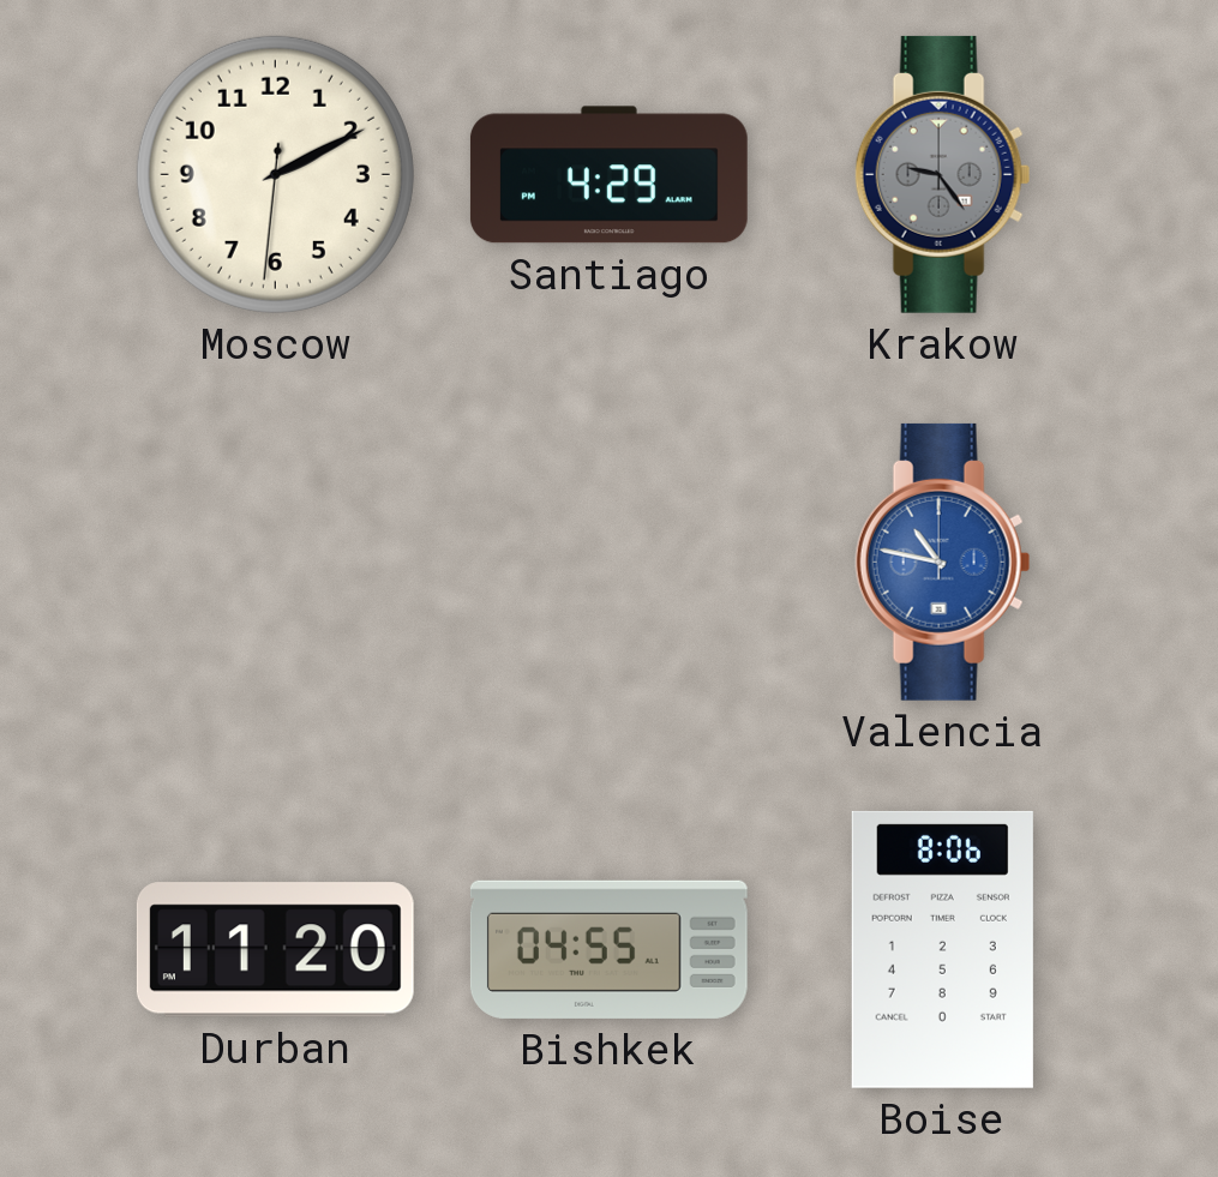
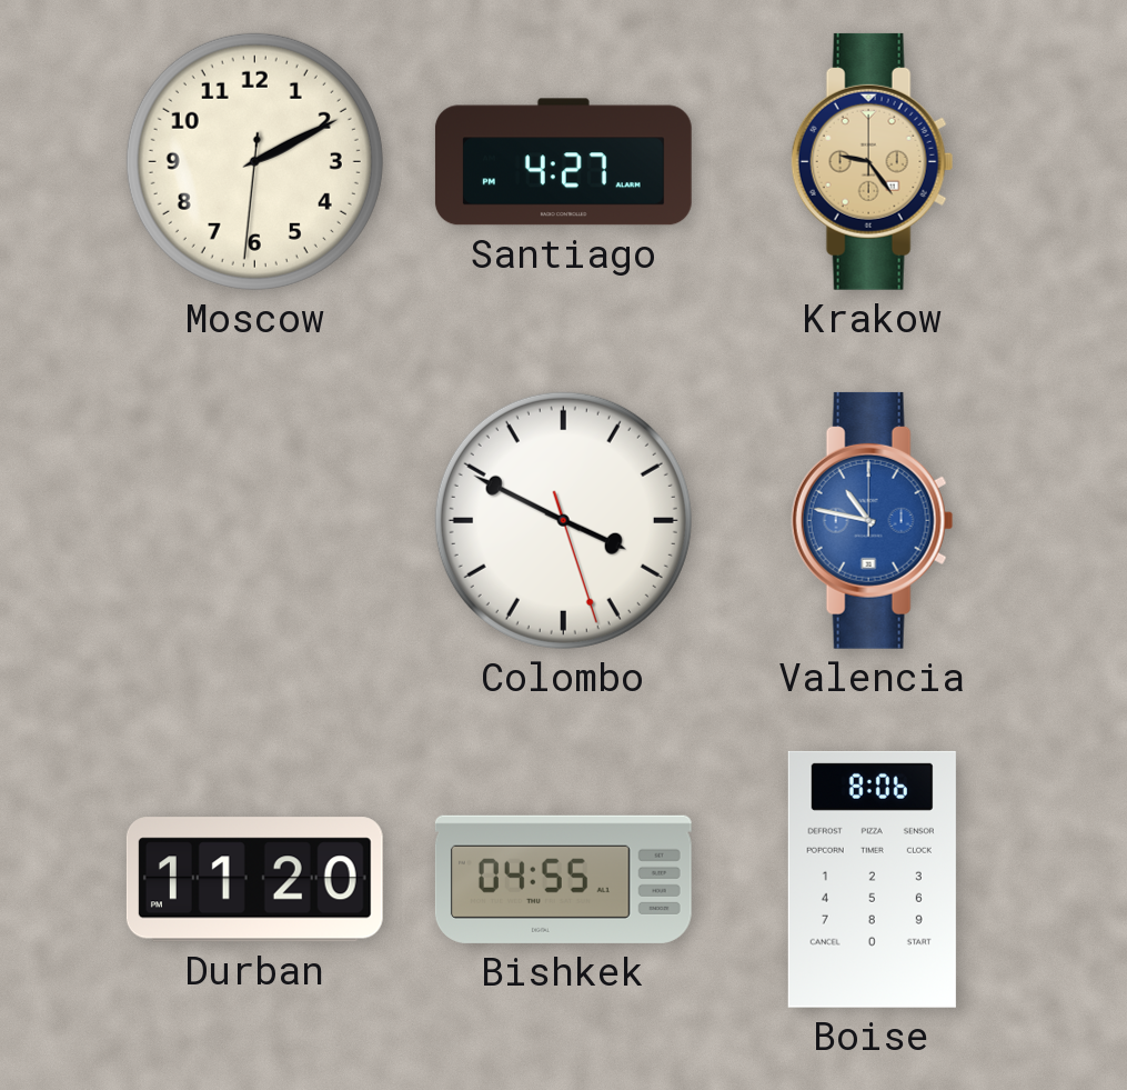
Santiago: 4:29 -> 4:27
Krakow dial: grey -> champagne
Colombo: none -> 3:49
